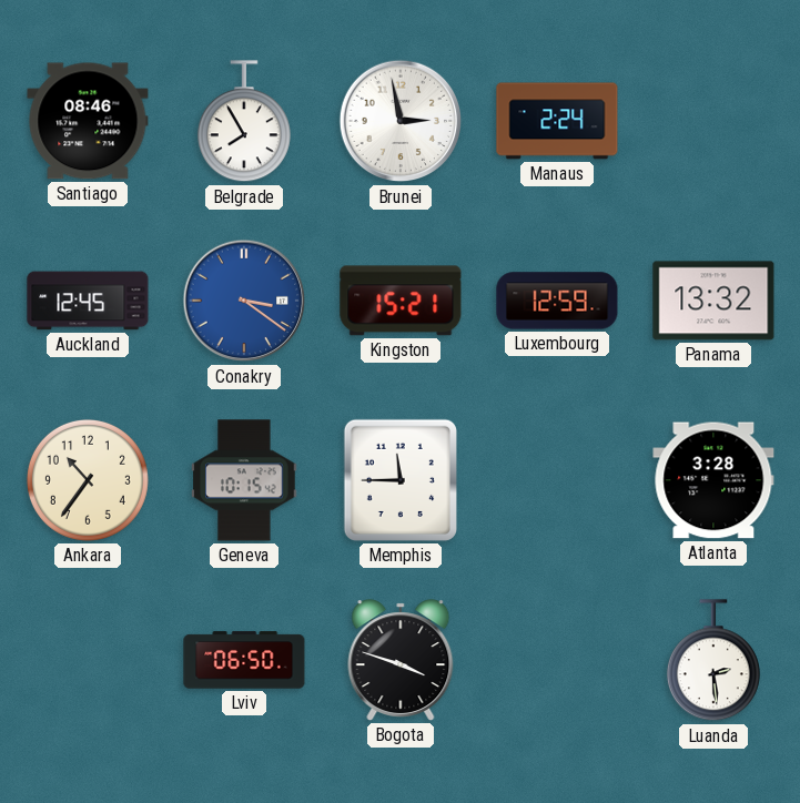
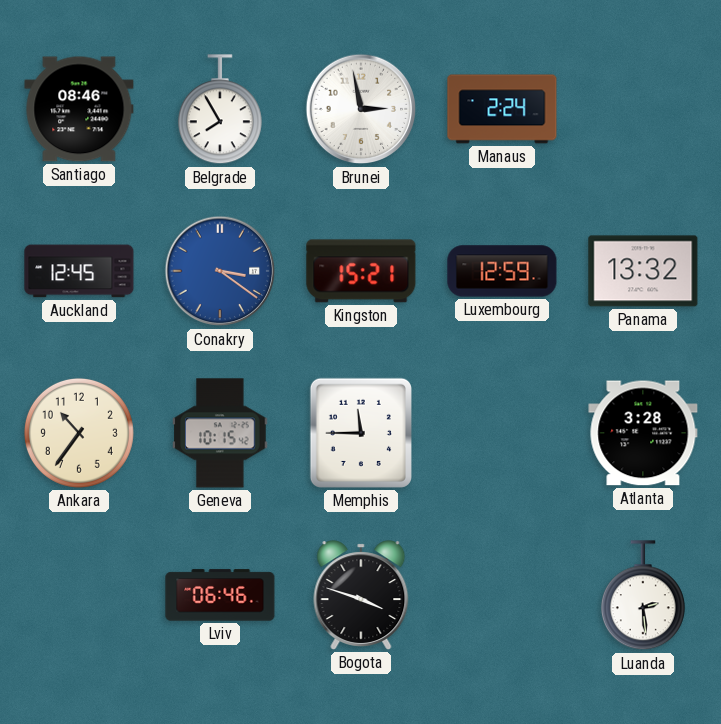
Lviv: 06:50 -> 06:46
